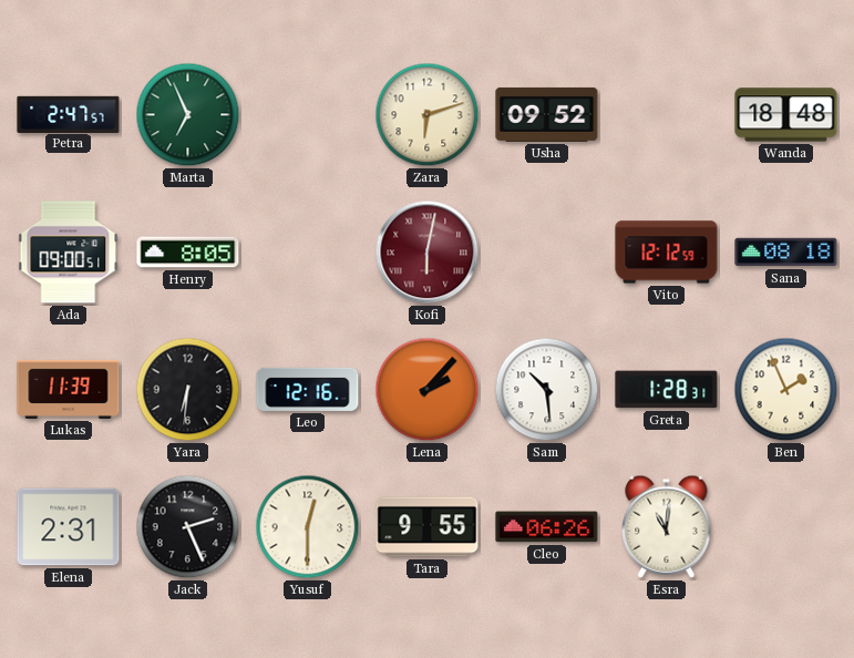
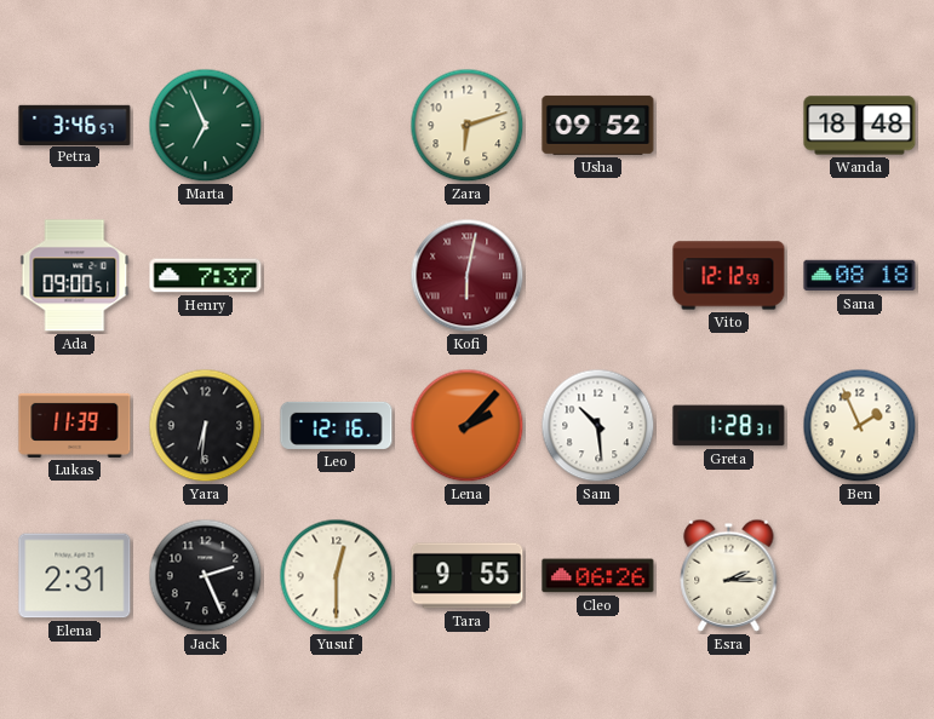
Petra: 2:47 -> 3:46
Henry: 8:05 -> 7:37
Esra: 11:01 -> 2:15
